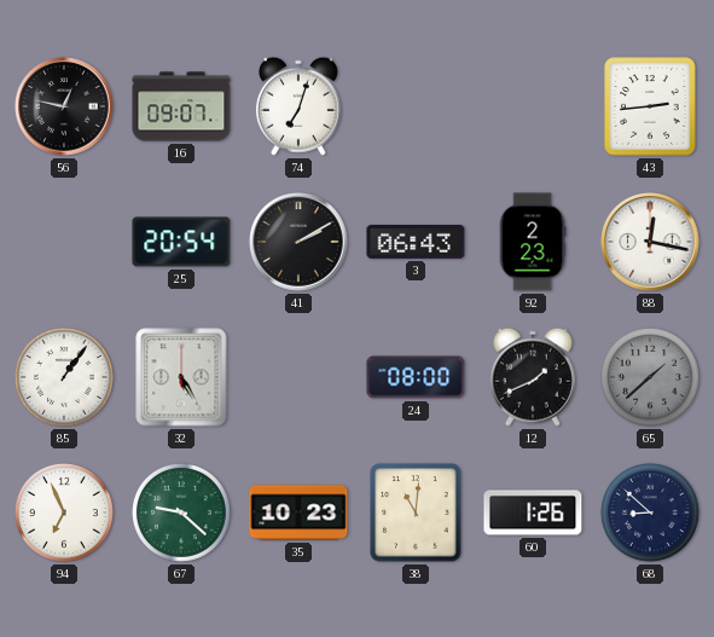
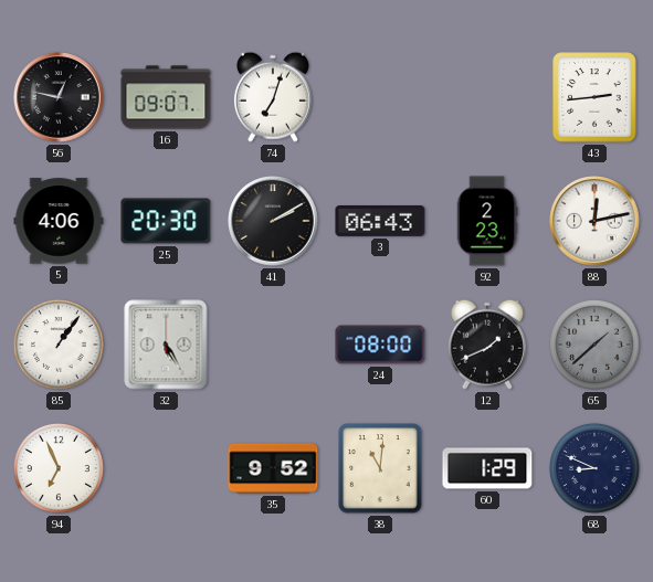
5: none -> 4:06
25: 20:54 -> 20:30
88: 12:17 -> 12:13
67: 9:22 -> none
35: 10:23 -> 9:52
60: 1:26 -> 1:29
68: 8:52 -> 8:49
